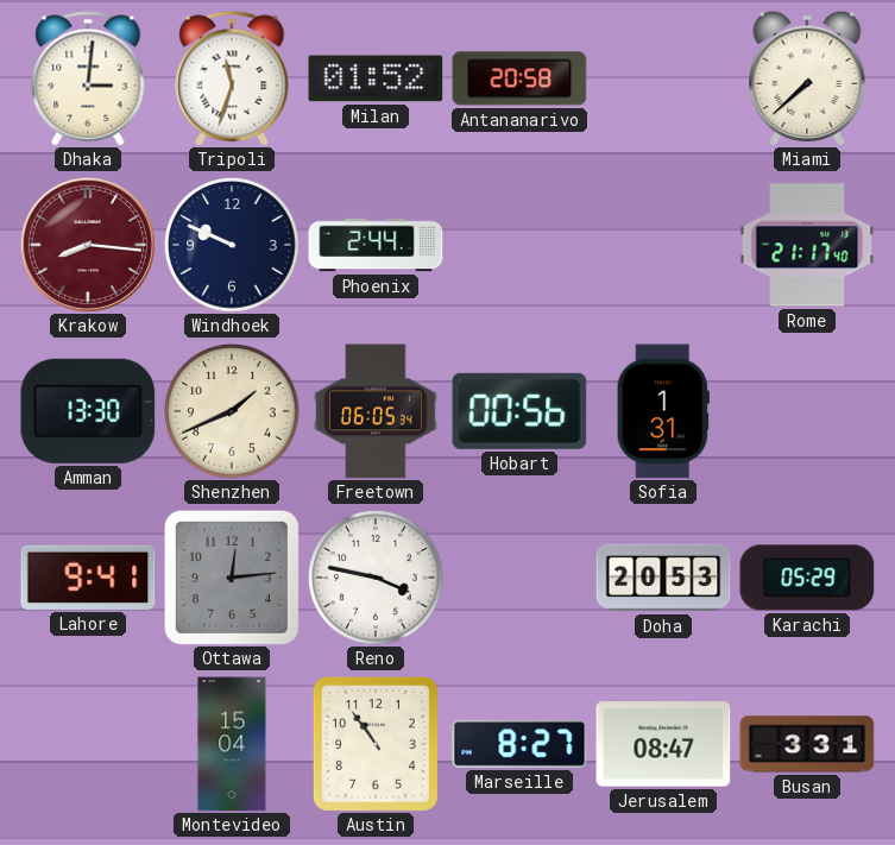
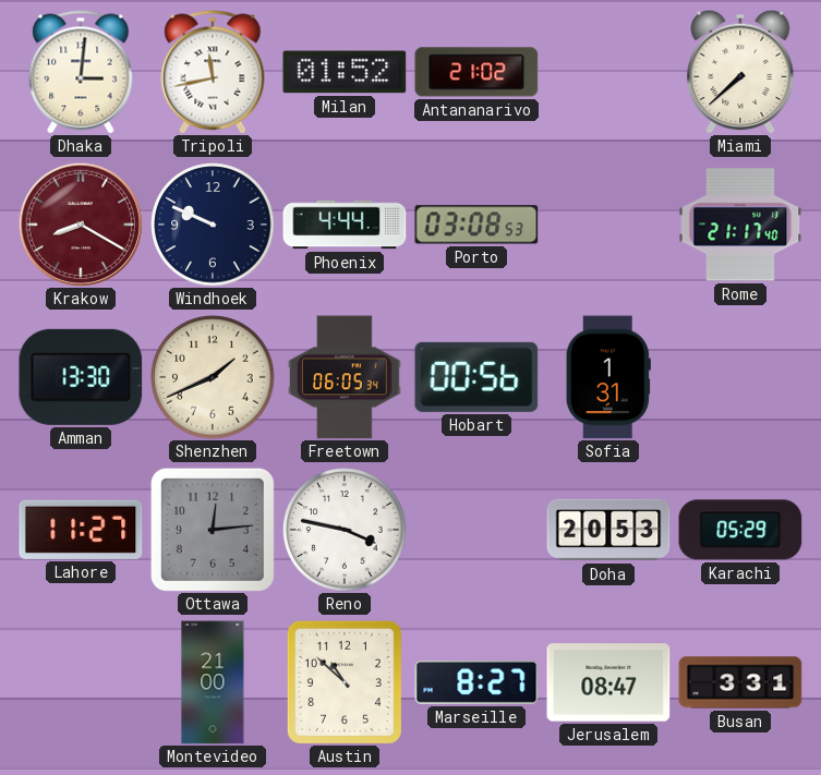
Tripoli: 11:33 -> 11:43
Antananarivo: 20:58 -> 21:02
Krakow: 8:16 -> 8:20
Phoenix: 2:44 -> 4:44
Porto: none -> 03:08
Lahore: 9:41 -> 11:27
Montevideo: 15:04 -> 21:00
Austin: 10:54 -> 10:52
